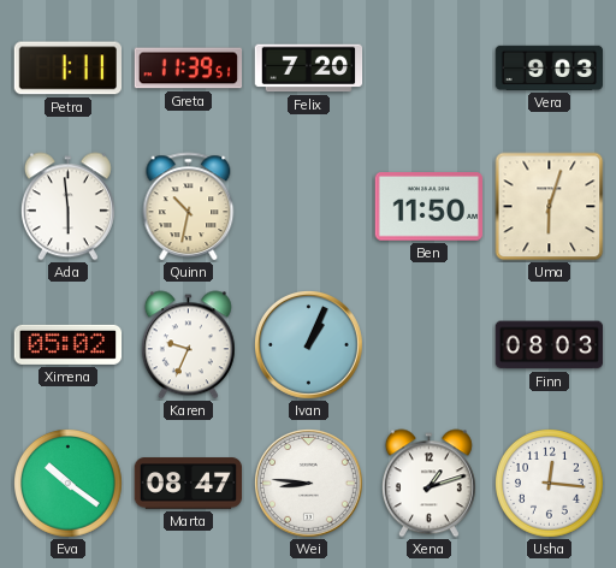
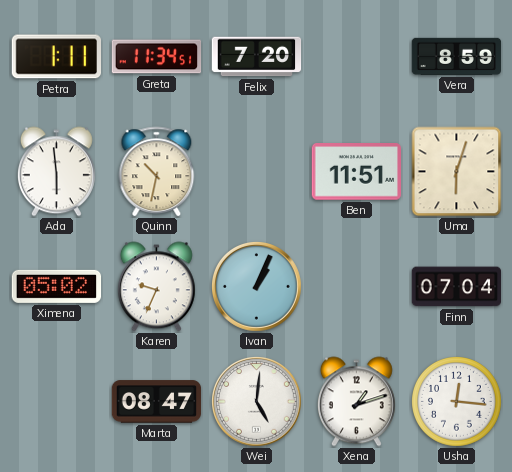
Greta: 11:39 -> 11:34
Vera: 9:03 -> 8:59
Ben: 11:50 -> 11:51
Finn: 08:03 -> 07:04
Eva: 10:21 -> none
Wei: 8:46 -> 5:01
